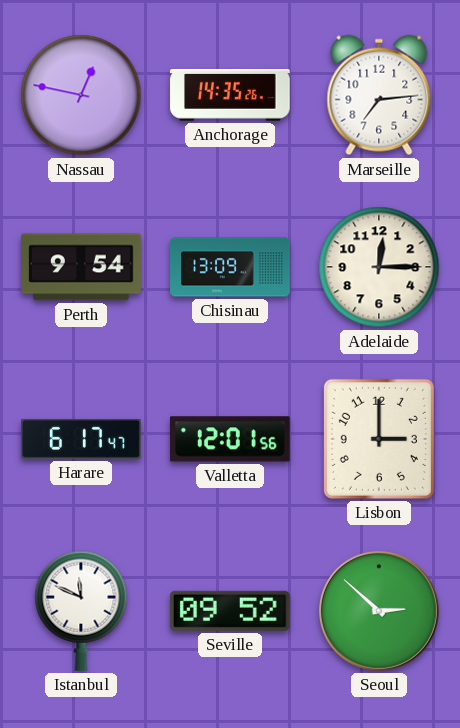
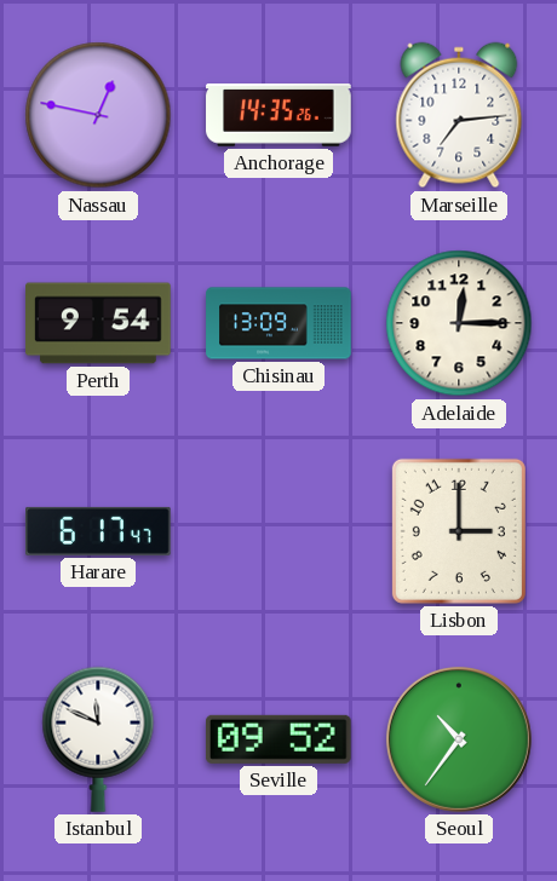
Valletta: 12:01 -> none
Seoul: 2:52 -> 10:36
